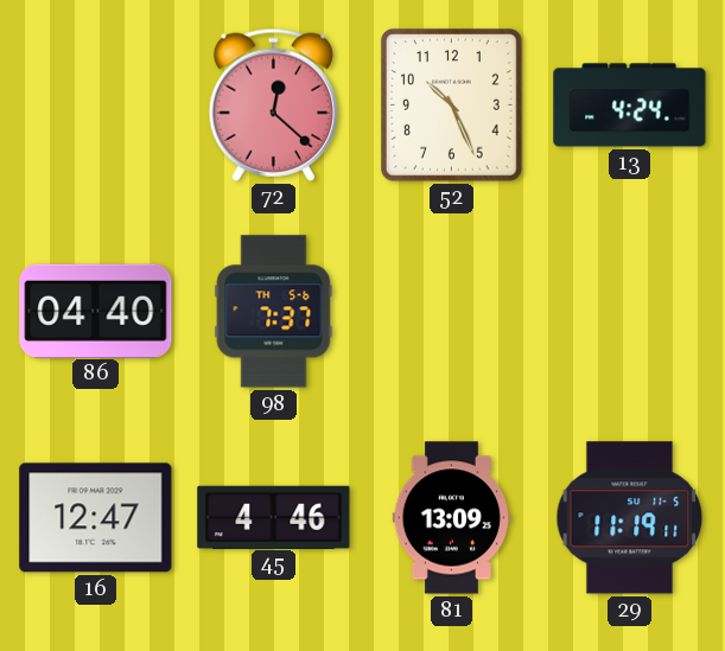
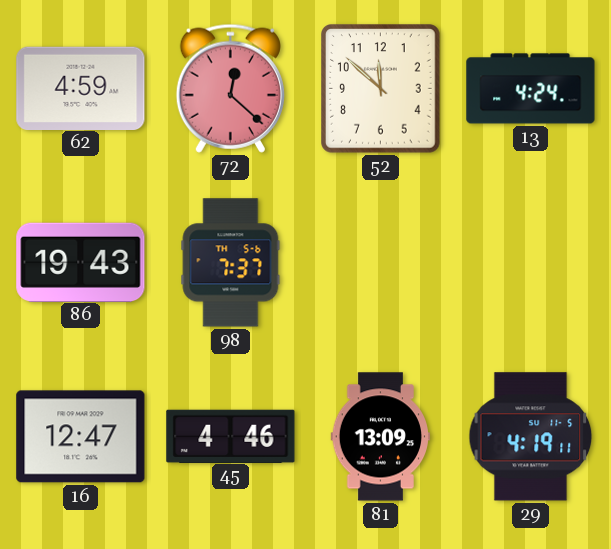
62: none -> 4:59
52: 10:26 -> 11:52
86: 04:40 -> 19:43
29: 11:19 -> 4:19
